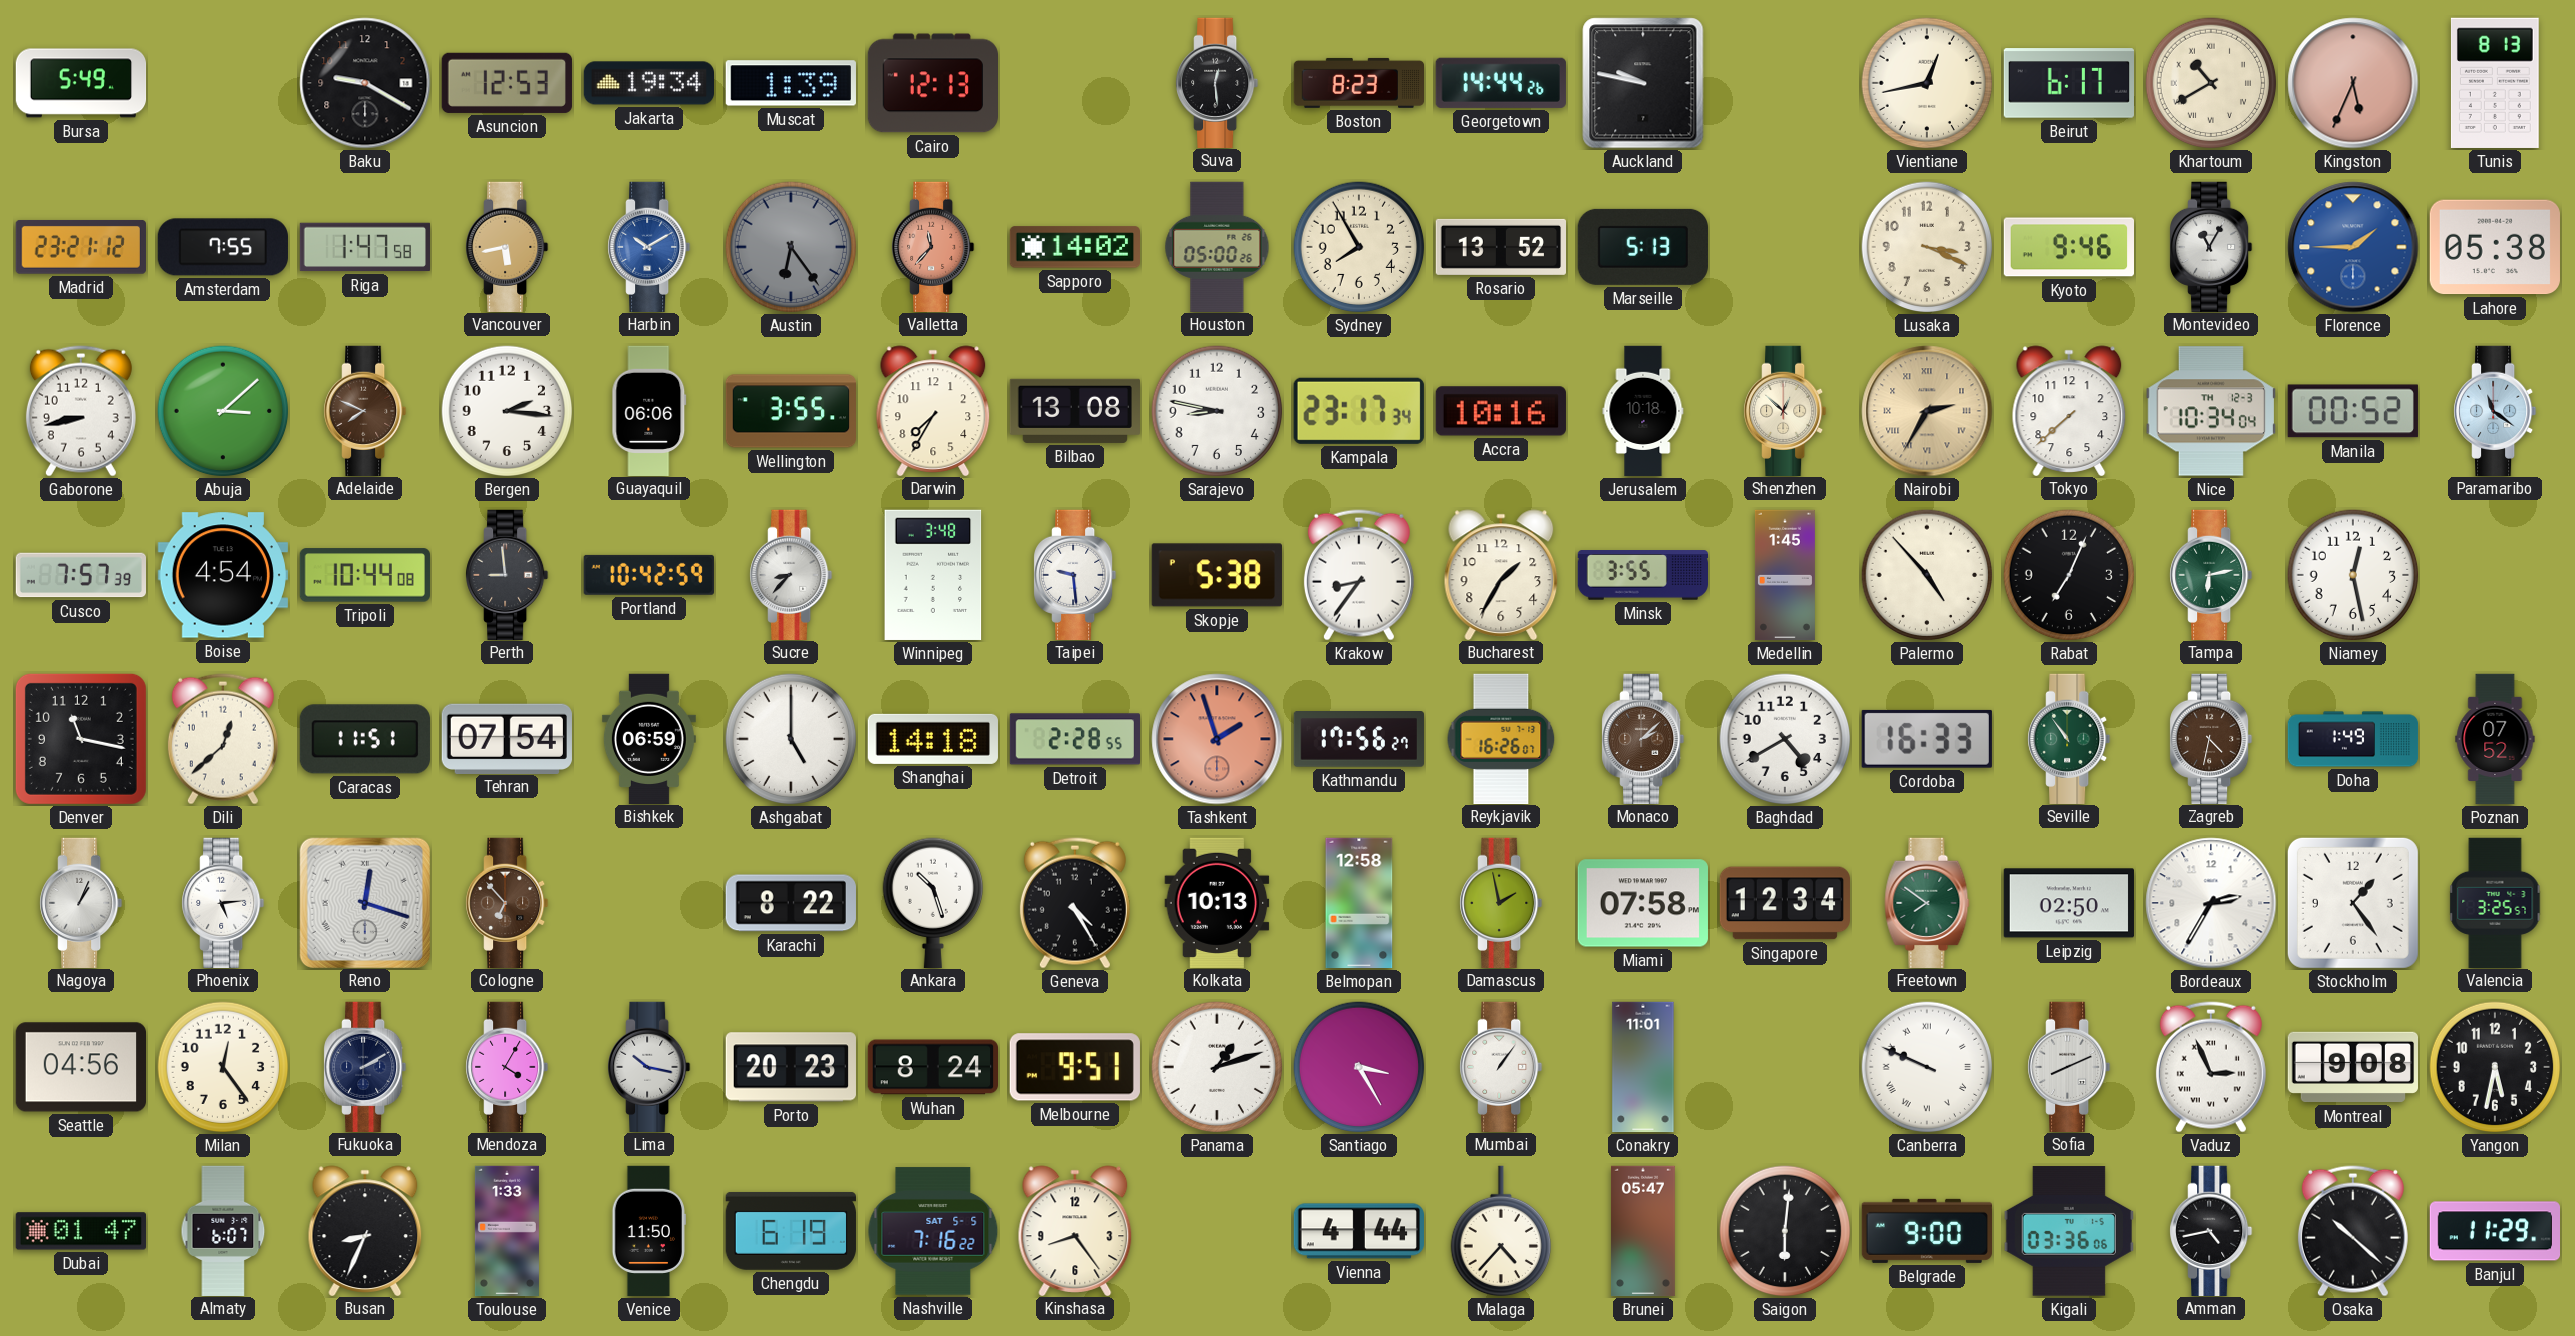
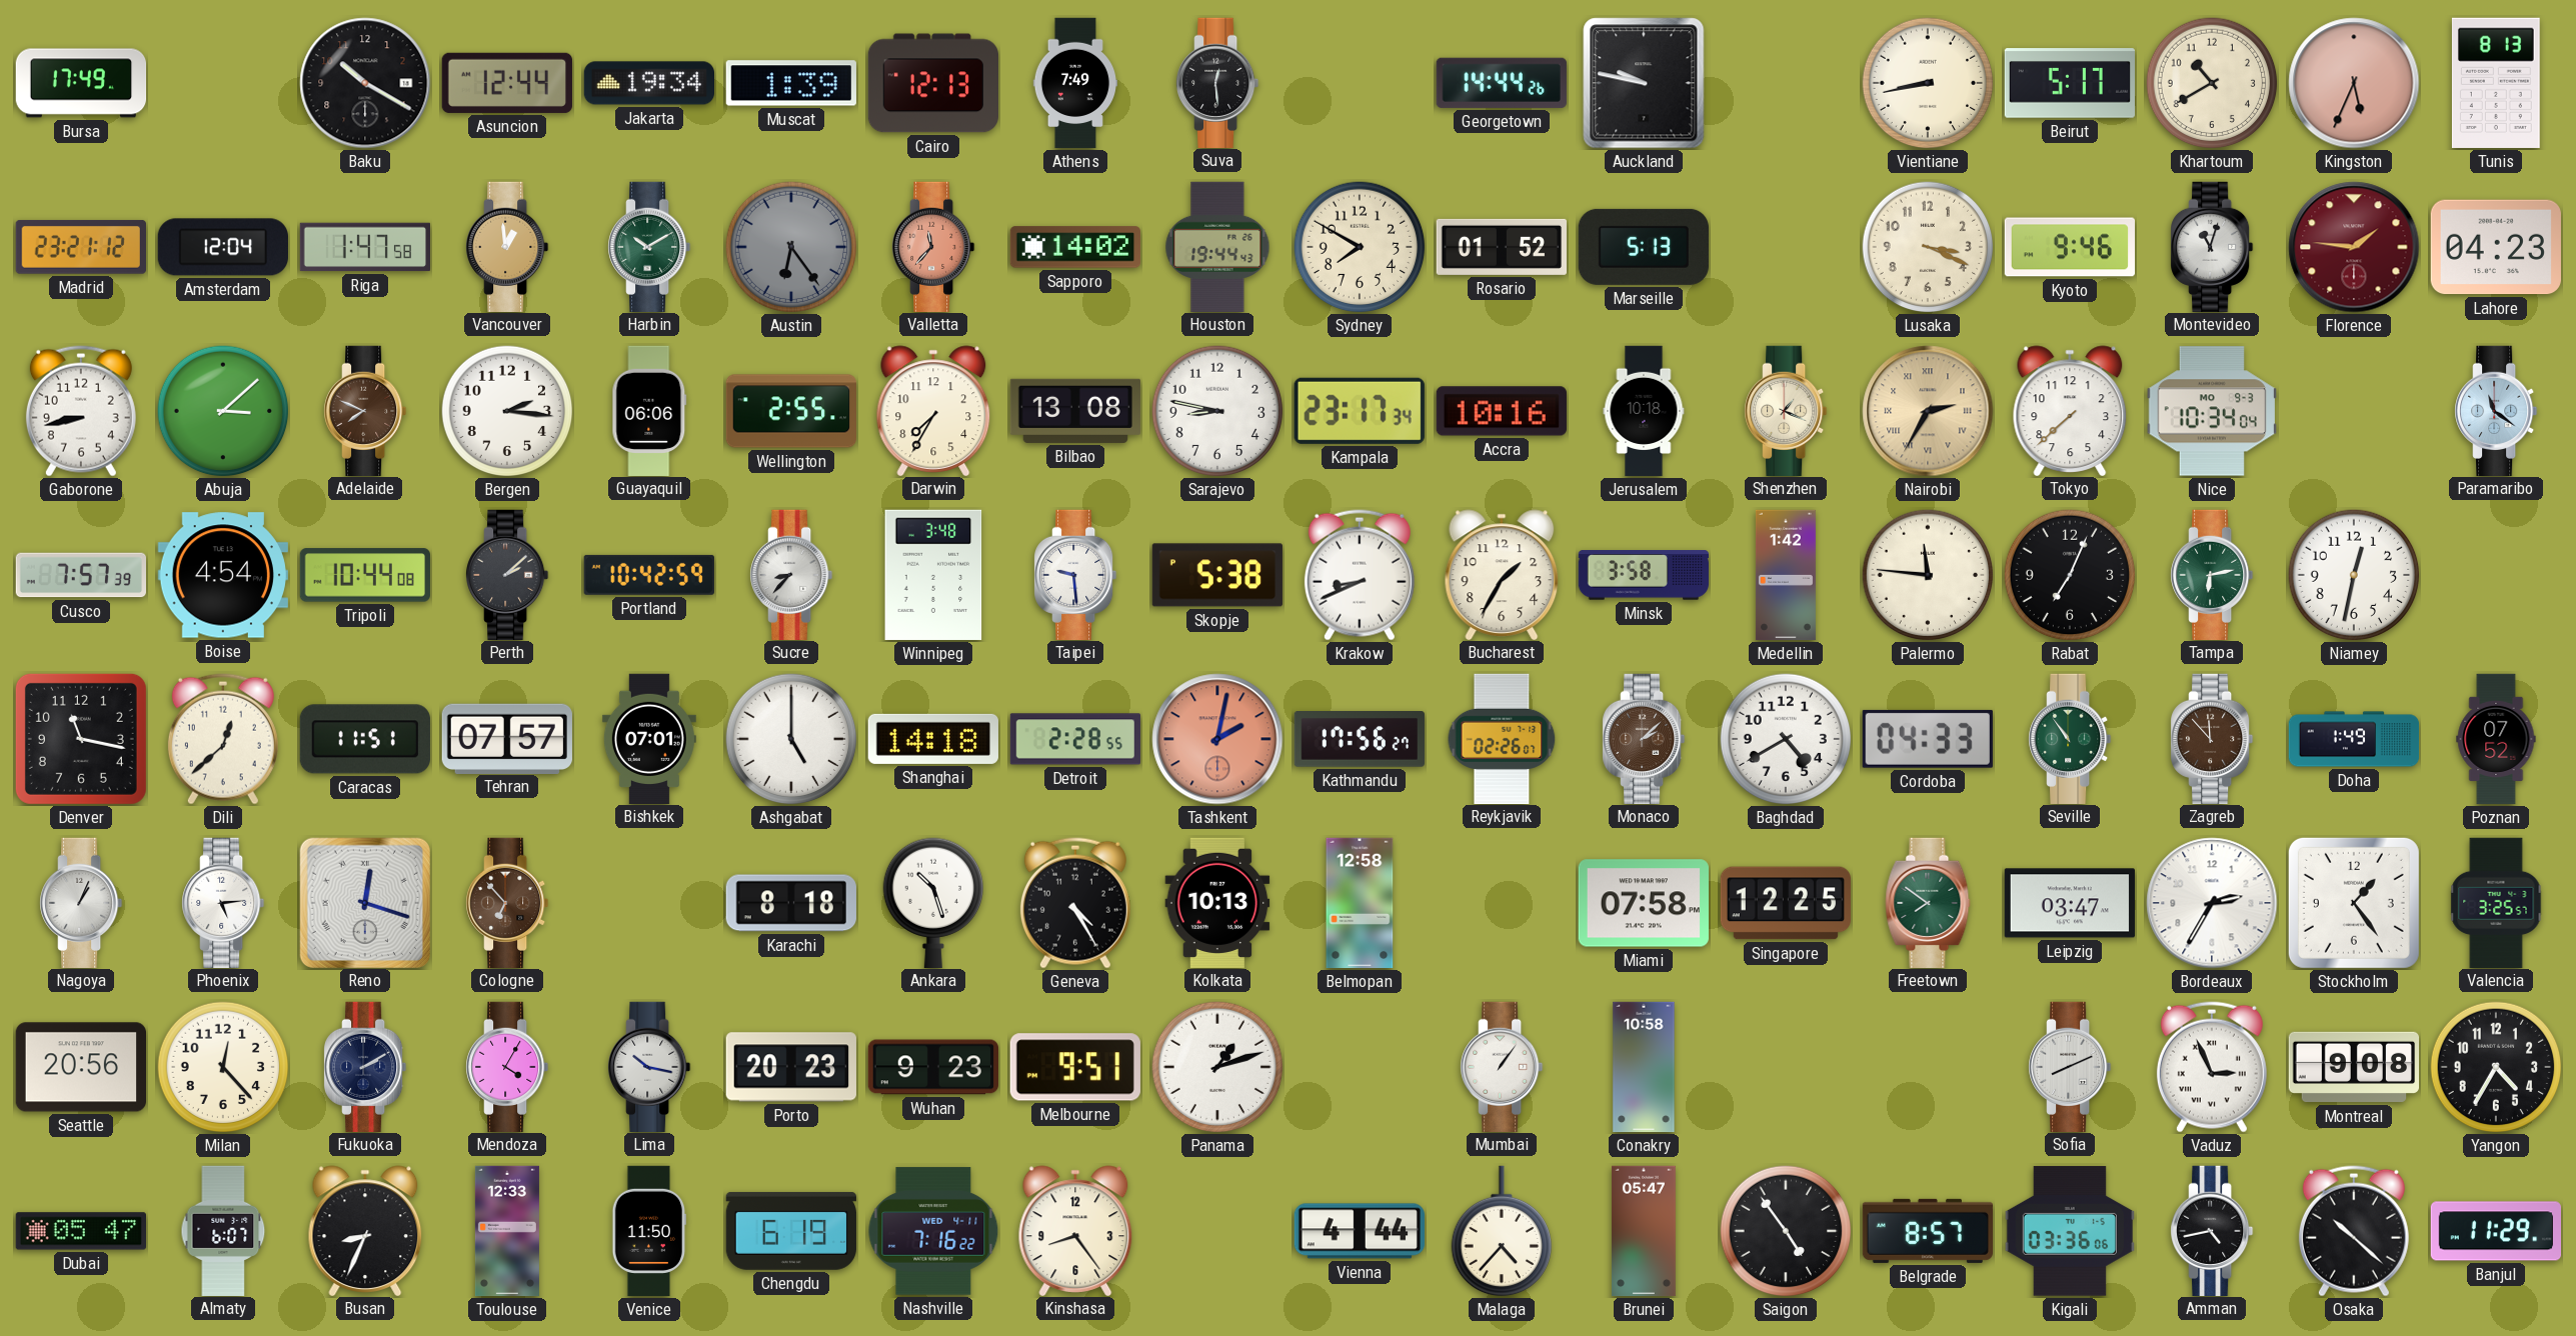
Bursa: 5:49 -> 17:49
Baku: 9:20 -> 10:20
Asuncion: 12:53 -> 12:44
Athens: none -> 7:49
Boston: 8:23 -> none
Vientiane: 12:43 -> 8:43
Beirut: 6:17 -> 5:17
Khartoum numerals: Roman -> Arabic
Amsterdam: 7:55 -> 12:04
Vancouver: 5:43 -> 12:59
Harbin dial: blue -> green
Houston: 05:00 -> 19:44
Sydney: 7:55 -> 7:50
Rosario: 13:52 -> 01:52
Montevideo: 11:05 -> 11:03
Florence: 1:45 -> 1:46
Florence dial: blue -> burgundy
Lahore: 05:38 -> 04:23
Wellington: 3:55 -> 2:55
Shenzhen: 12:52 -> 1:19
Nice date: TH 12-3 -> MO 9-3
Manila: 00:52 -> none
Perth: 8:59 -> 2:08
Krakow: 8:36 -> 8:41
Minsk: 3:55 -> 3:58
Medellin: 1:45 -> 1:42
Palermo: 4:53 -> 11:46
Niamey: 12:28 -> 12:32
Tehran: 07:54 -> 07:57
Bishkek: 06:59 -> 07:01
Tashkent: 1:57 -> 2:02
Reykjavik: 16:26 -> 02:26
Cordoba: 16:33 -> 04:33
Zagreb: 4:32 -> 11:53
Karachi: 8:22 -> 8:18
Damascus: 1:58 -> none
Singapore: 12:34 -> 12:25
Leipzig: 02:50 -> 03:47
Seattle: 04:56 -> 20:56
Milan: 12:24 -> 12:23
Wuhan: 8:24 -> 9:23
Santiago: 3:25 -> none
Conakry: 11:01 -> 10:58
Canberra: 9:49 -> none
Yangon: 5:32 -> 4:35
Dubai: 01:47 -> 05:47
Toulouse: 1:33 -> 12:33
Nashville date: SAT 5-5 -> WED 4-11
Saigon: 6:01 -> 4:54
Belgrade: 9:00 -> 8:57
